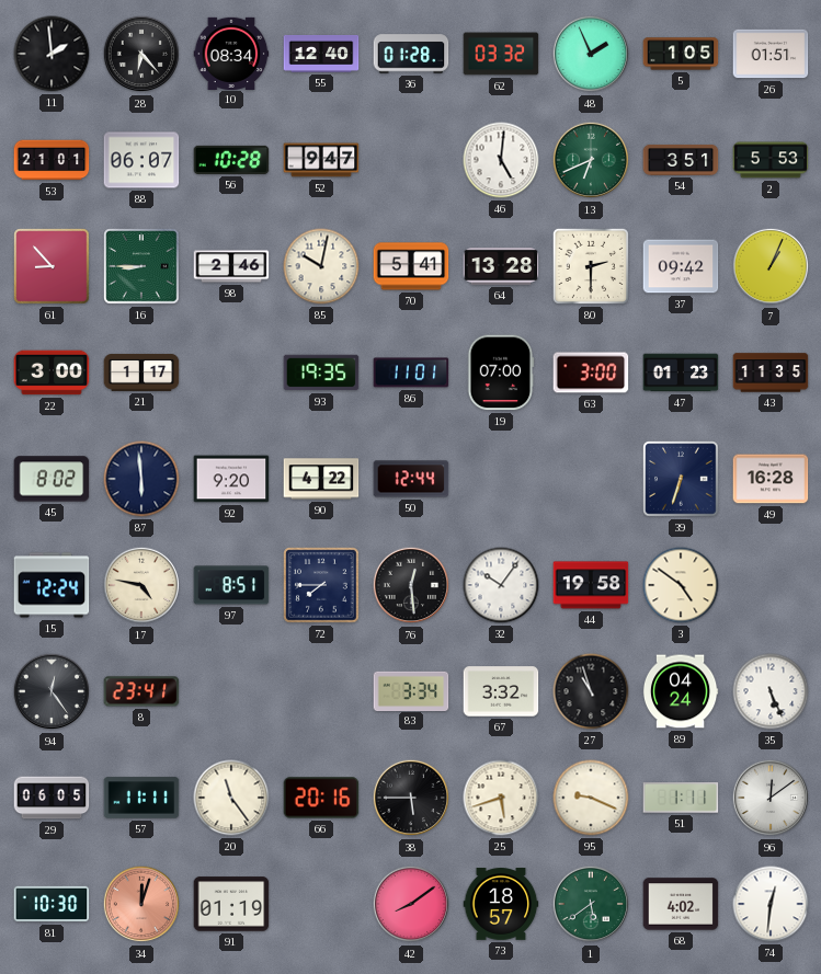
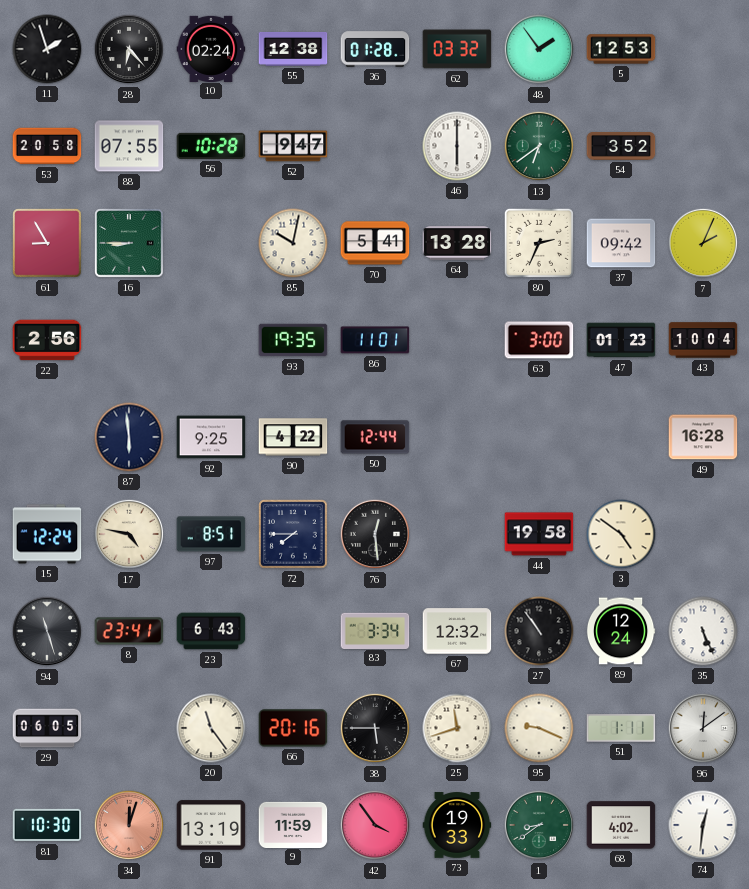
11: 1:59 -> 1:57
10: 08:34 -> 02:24
55: 12:40 -> 12:38
48: 1:56 -> 1:54
5: 1:05 -> 12:53
26: 01:51 -> none
53: 21:01 -> 20:58
88: 06:07 -> 07:55
46: 5:01 -> 6:00
13: 6:41 -> 6:39
54: 3:51 -> 3:52
2: 5:53 -> none
61: 8:53 -> 8:55
98: 2:46 -> none
80: 2:30 -> 2:34
7: 1:04 -> 2:04
22: 3:00 -> 2:56
21: 1:17 -> none
19: 07:00 -> none
43: 11:35 -> 10:04
45: 8:02 -> none
92: 9:20 -> 9:25
39: 6:33 -> none
32: 10:06 -> none
94: 12:24 -> 11:27
23: none -> 6:43
67: 3:32 -> 12:32
27: 10:57 -> 10:54
89: 04:24 -> 12:24
57: 11:11 -> none
25: 5:42 -> 11:42
91: 01:19 -> 13:19
9: none -> 11:59
42: 8:09 -> 3:54
73: 18:57 -> 19:33
1: 5:39 -> 8:39
